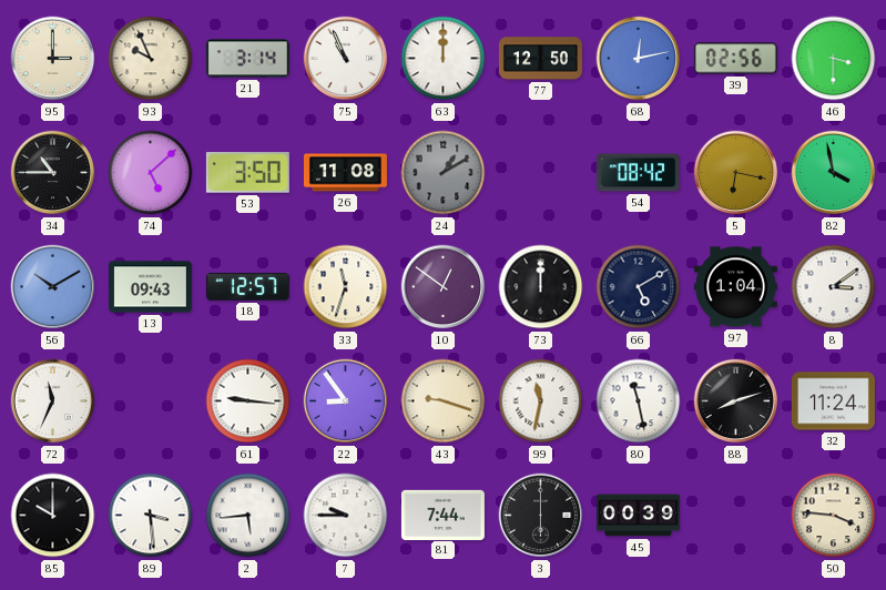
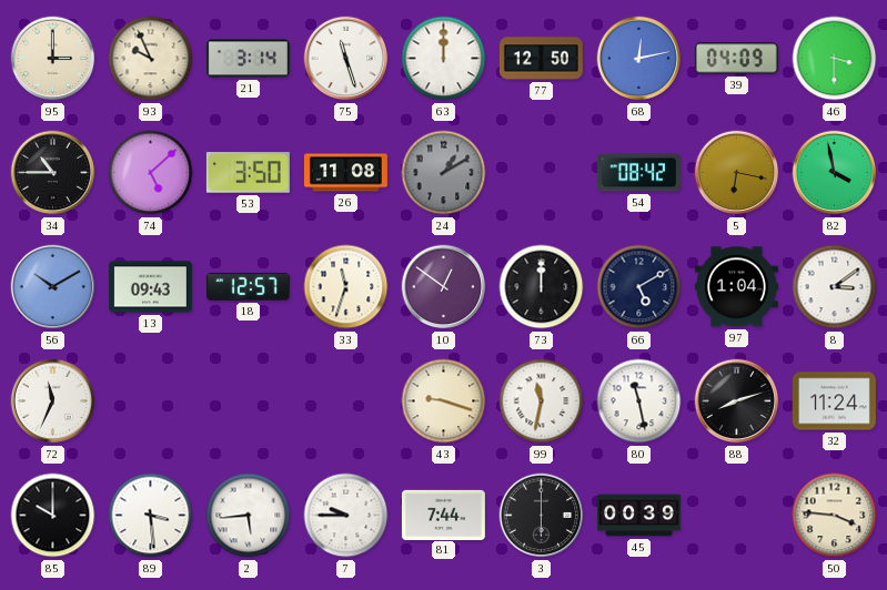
75: 10:56 -> 11:27
39: 02:56 -> 04:09
61: 9:16 -> none
22: 8:54 -> none
